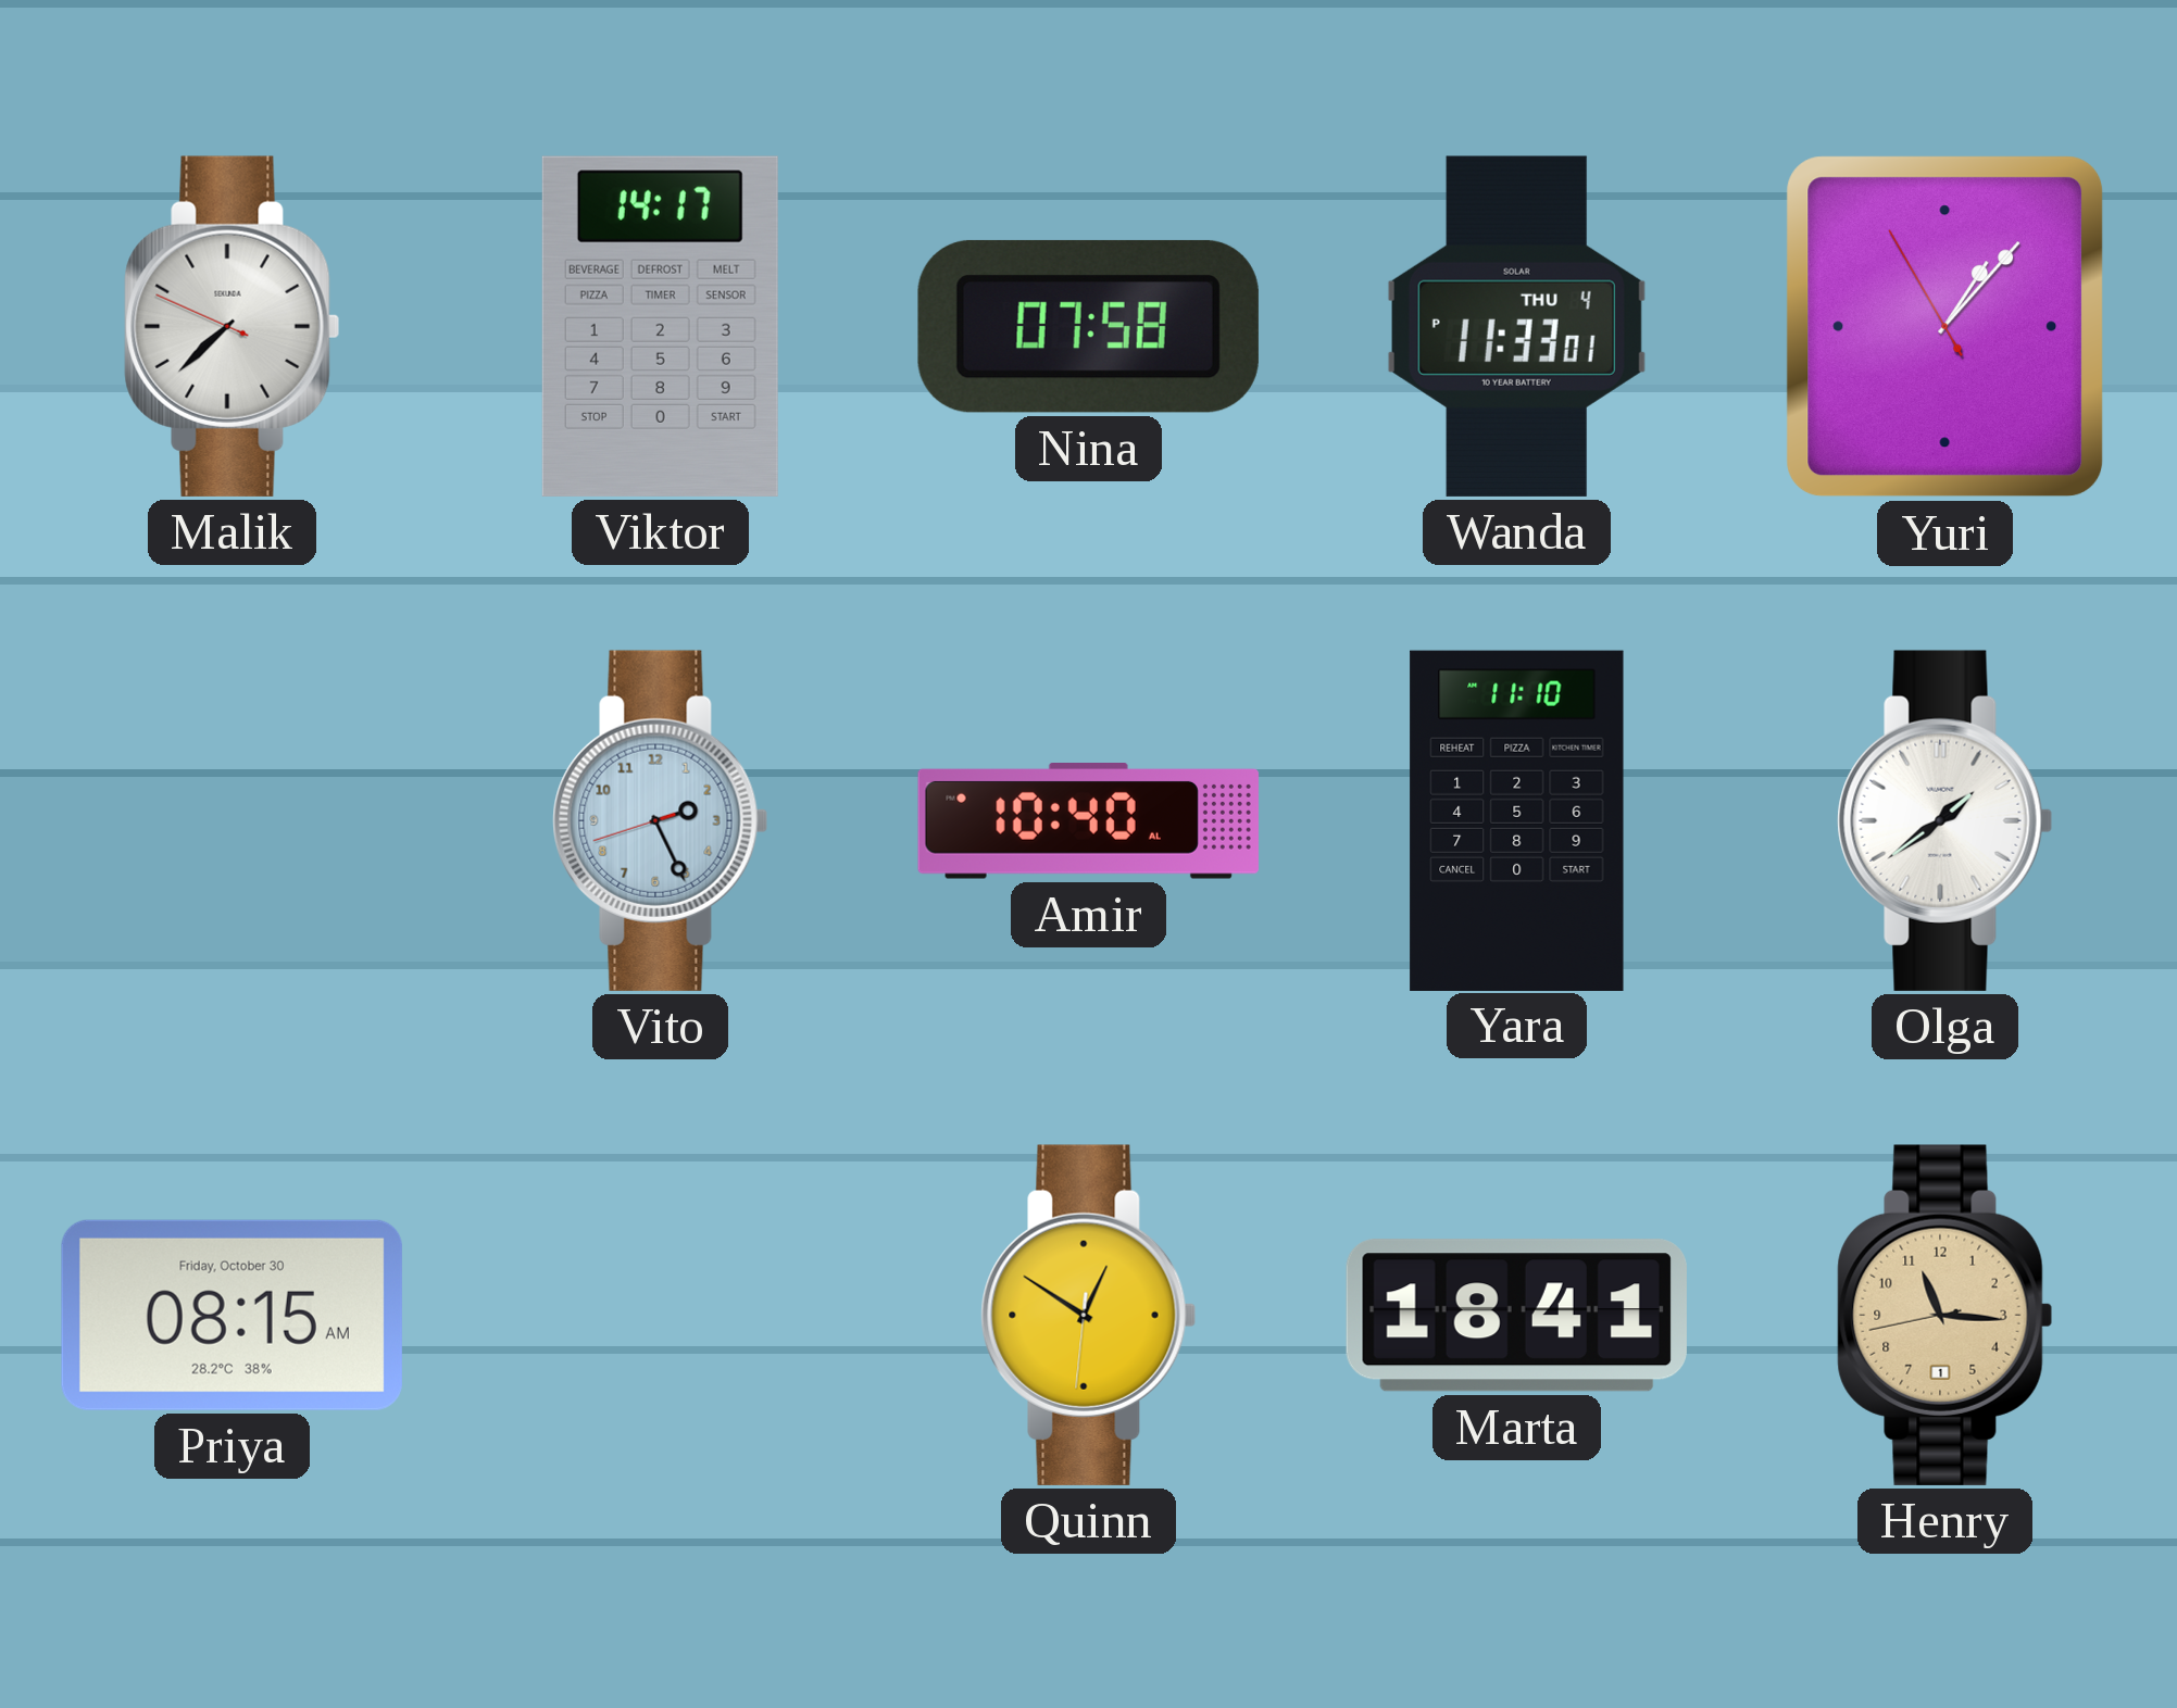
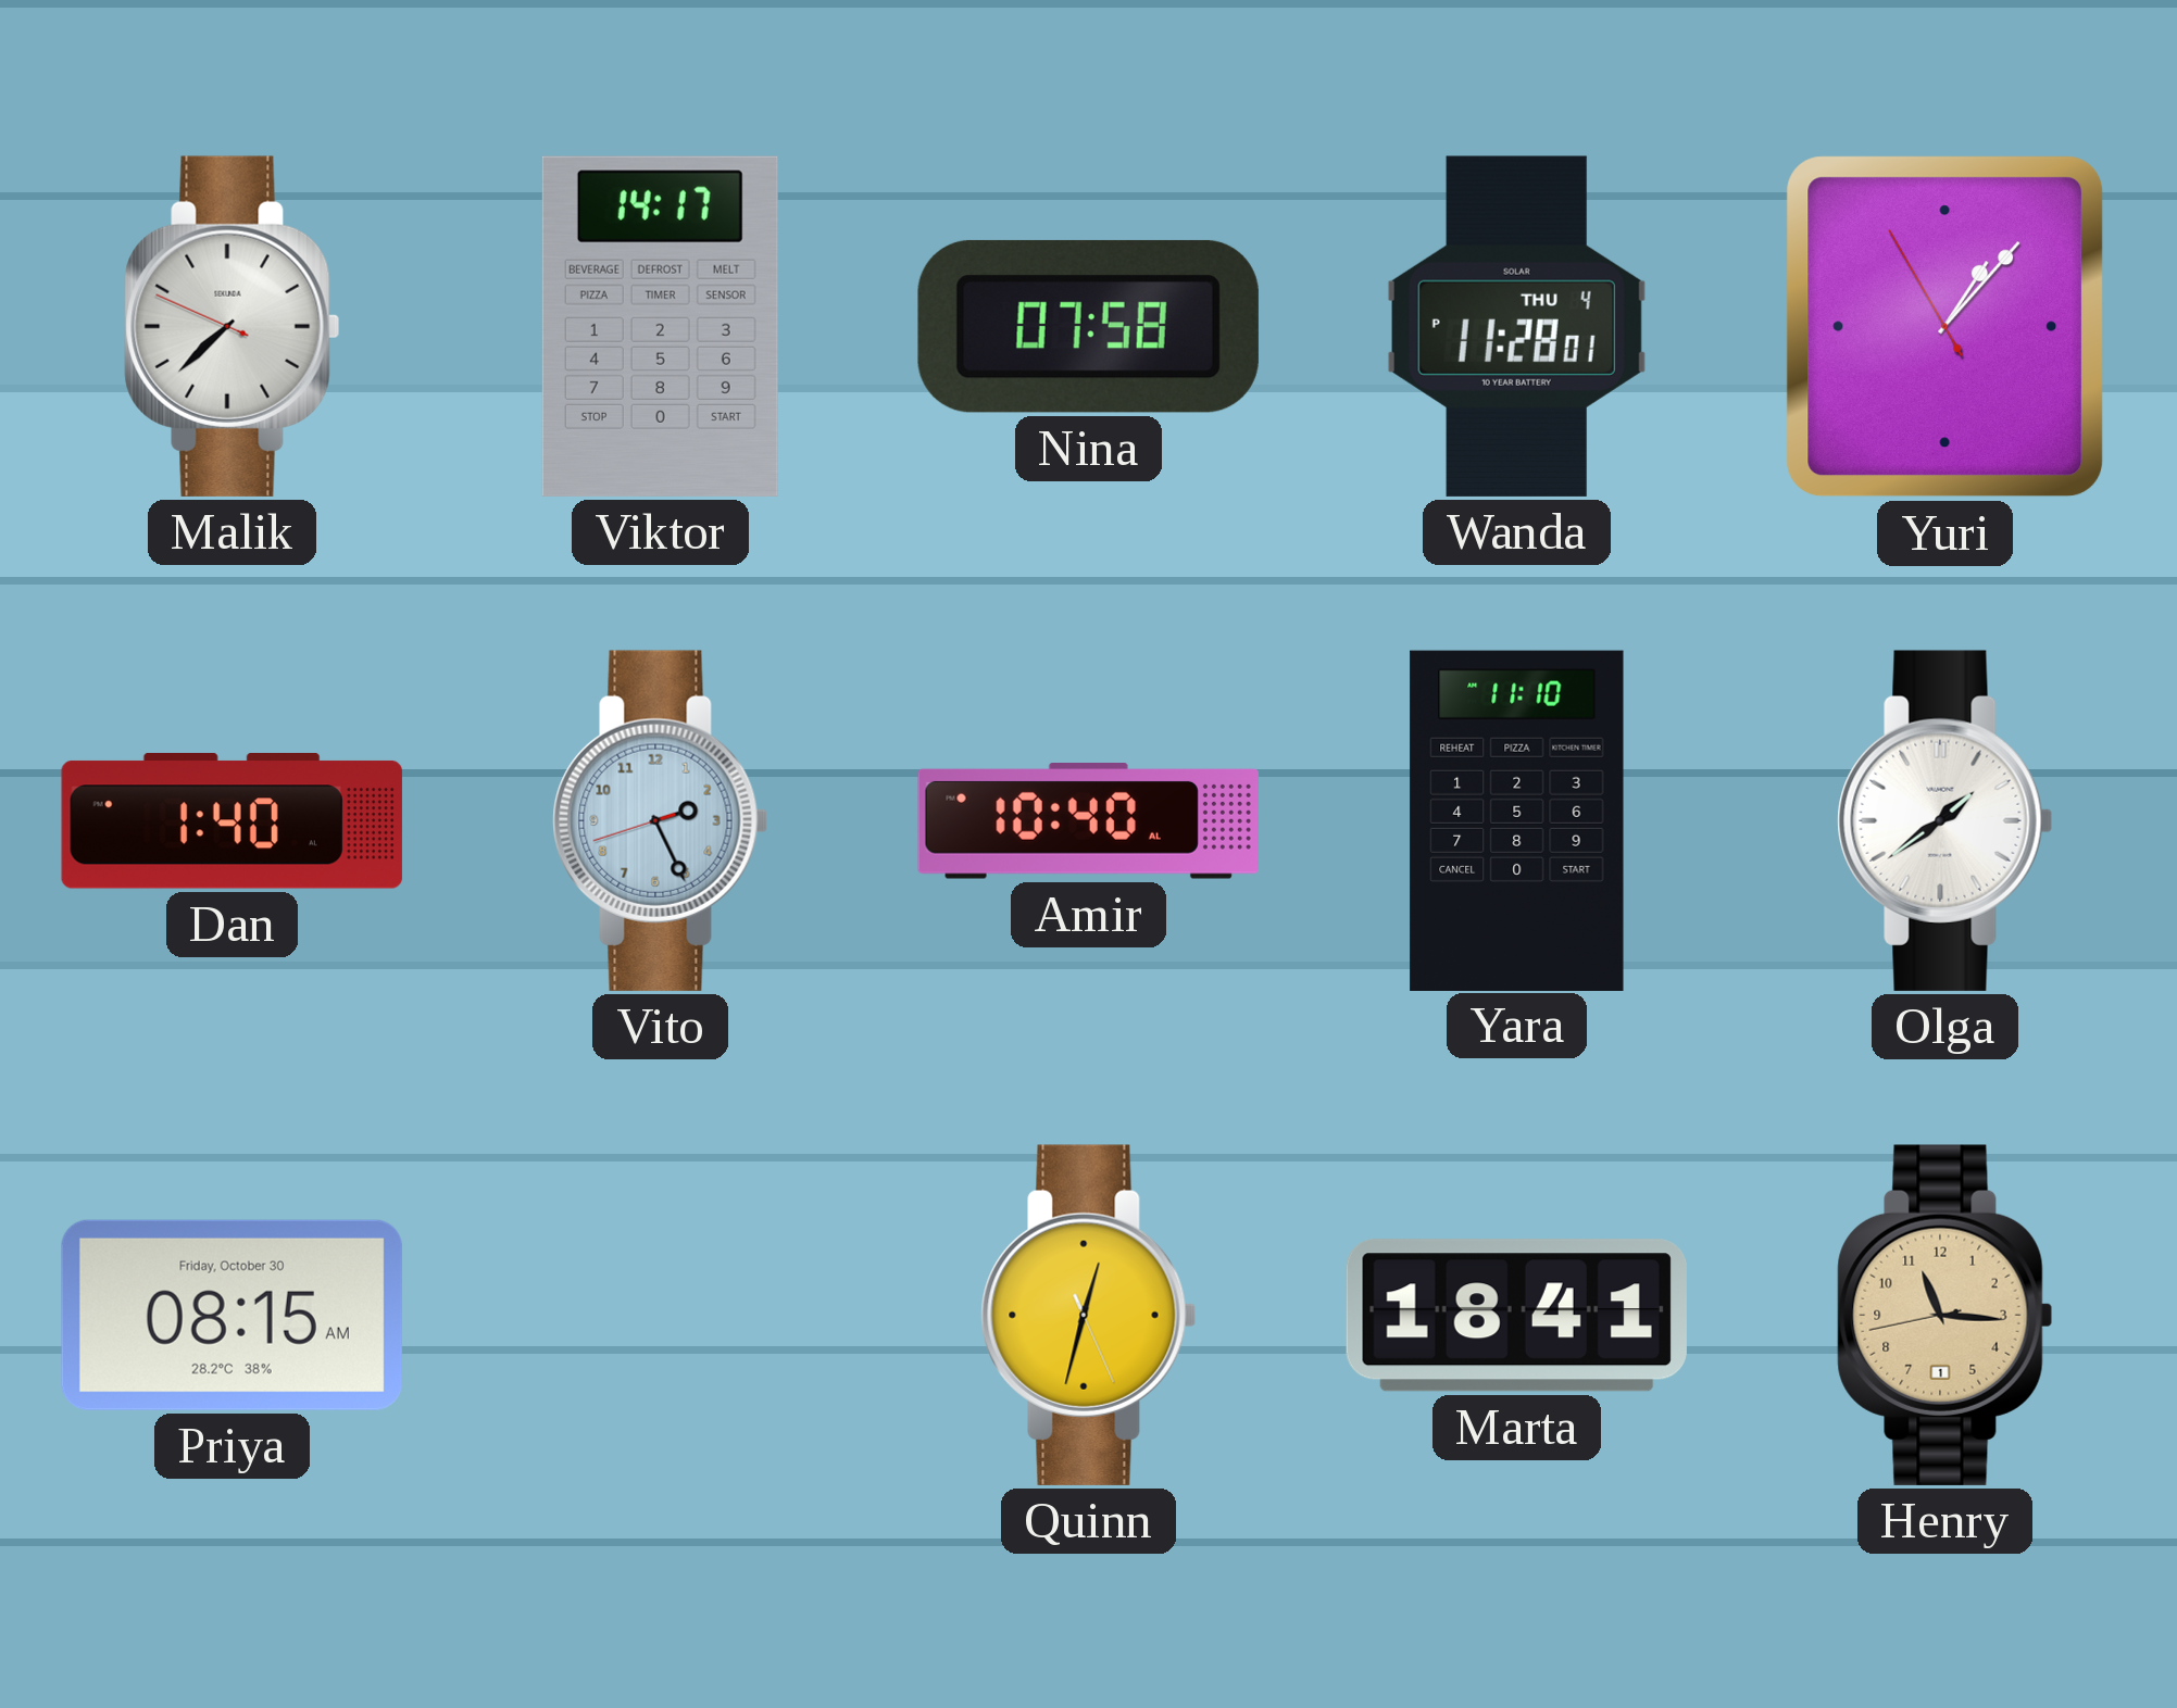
Wanda: 11:33 -> 11:28
Dan: none -> 1:40
Quinn: 12:50 -> 12:32
